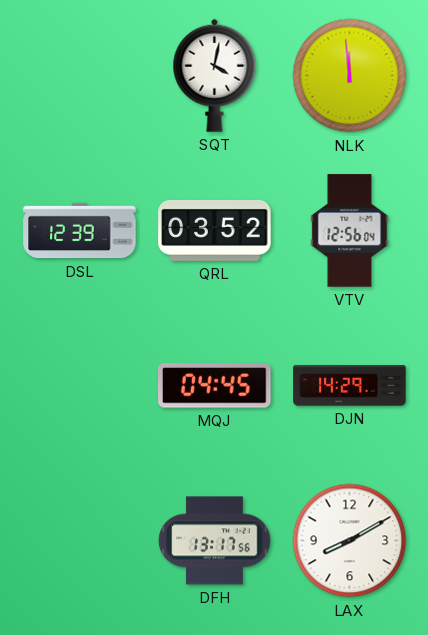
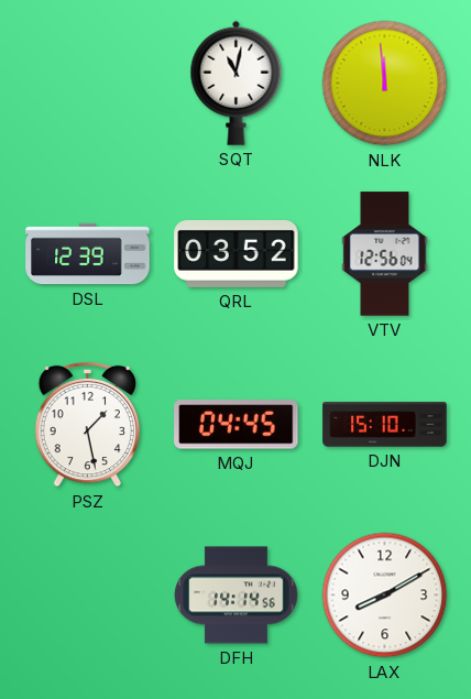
SQT: 4:02 -> 11:02
PSZ: none -> 1:28
DJN: 14:29 -> 15:10
DFH: 13:17 -> 14:14
